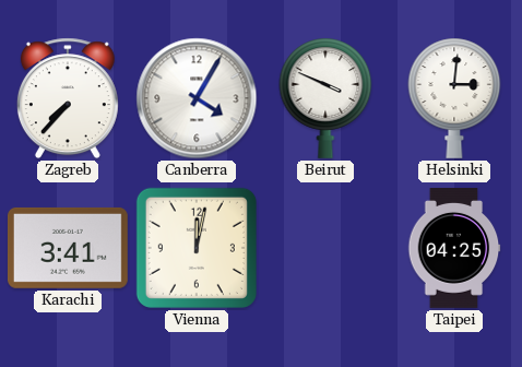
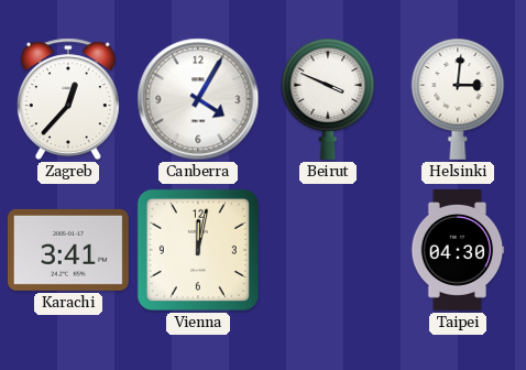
Zagreb: 7:37 -> 12:37
Taipei: 04:25 -> 04:30
